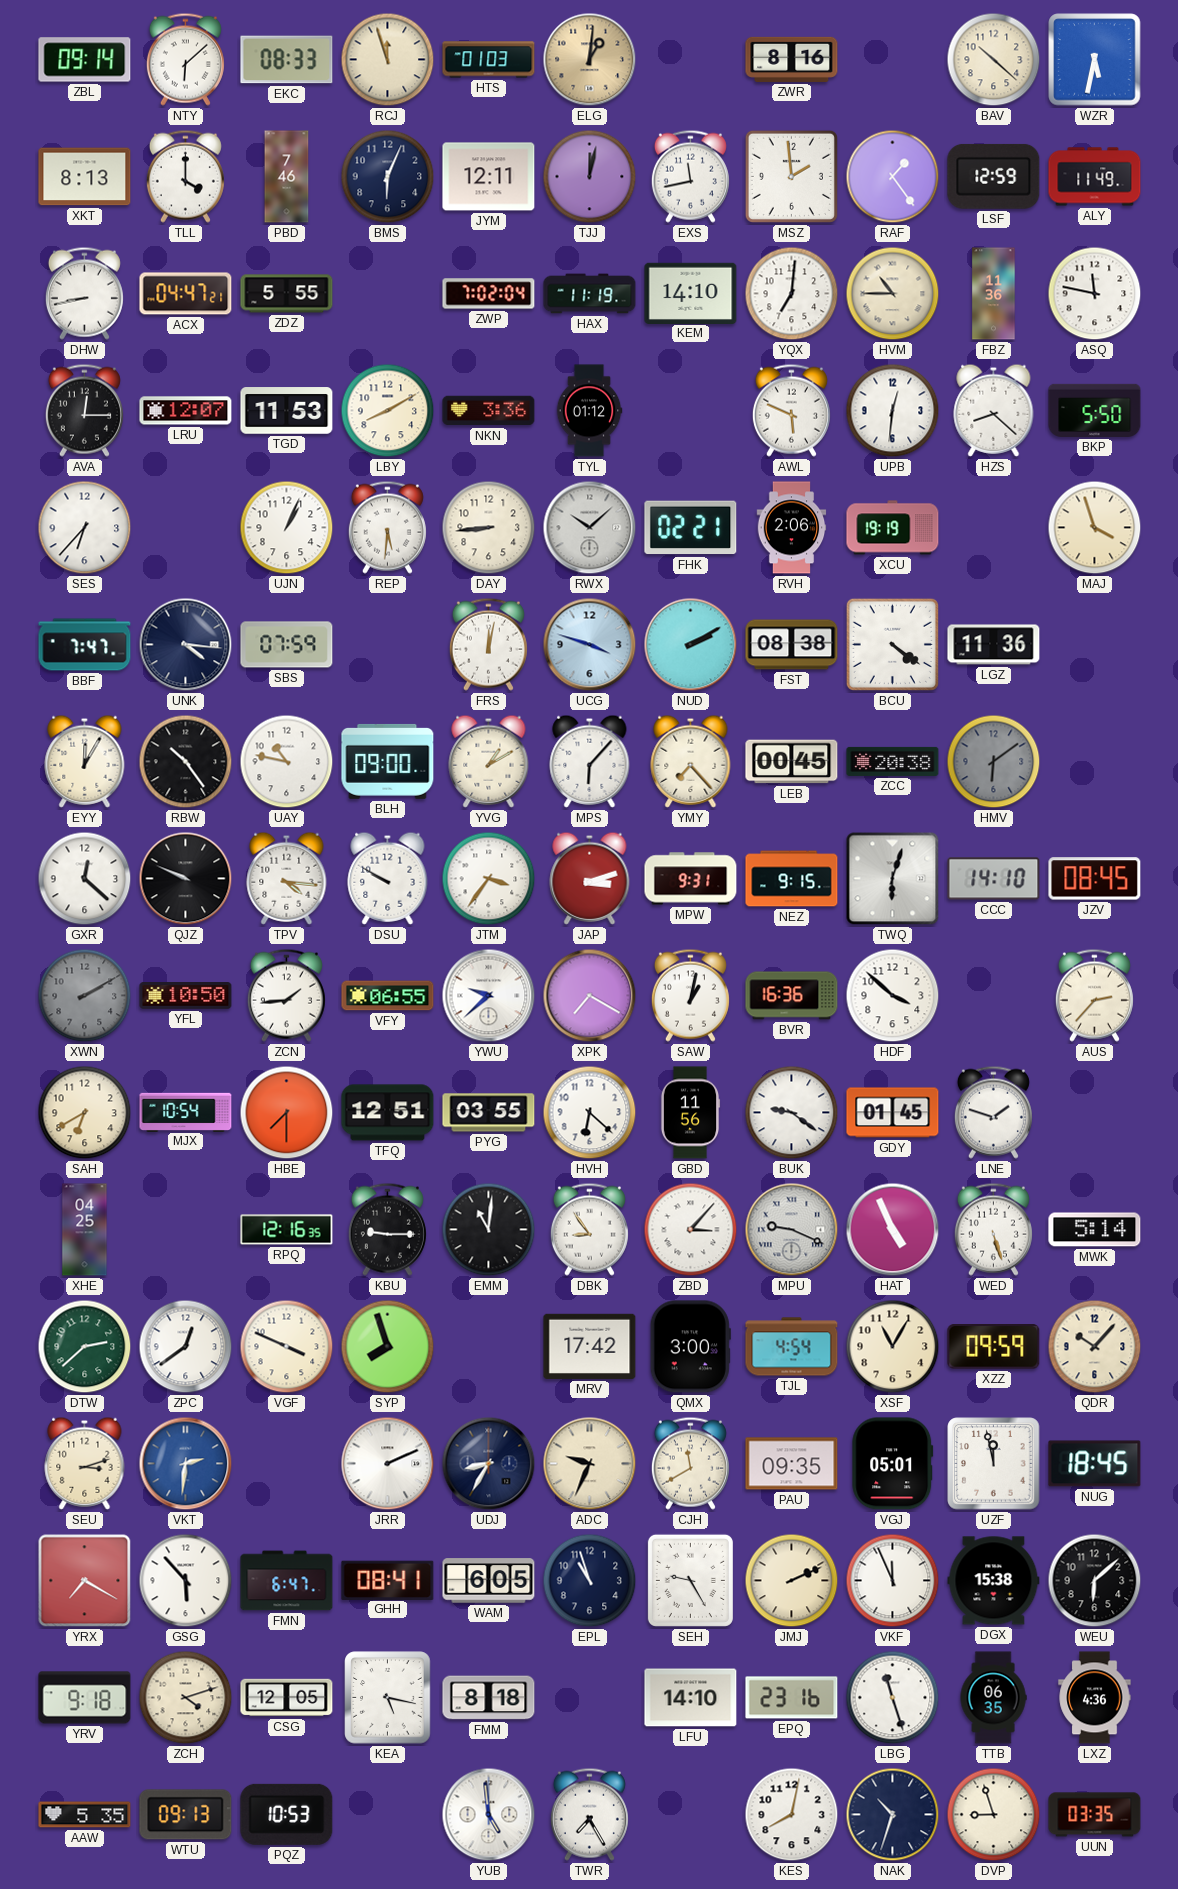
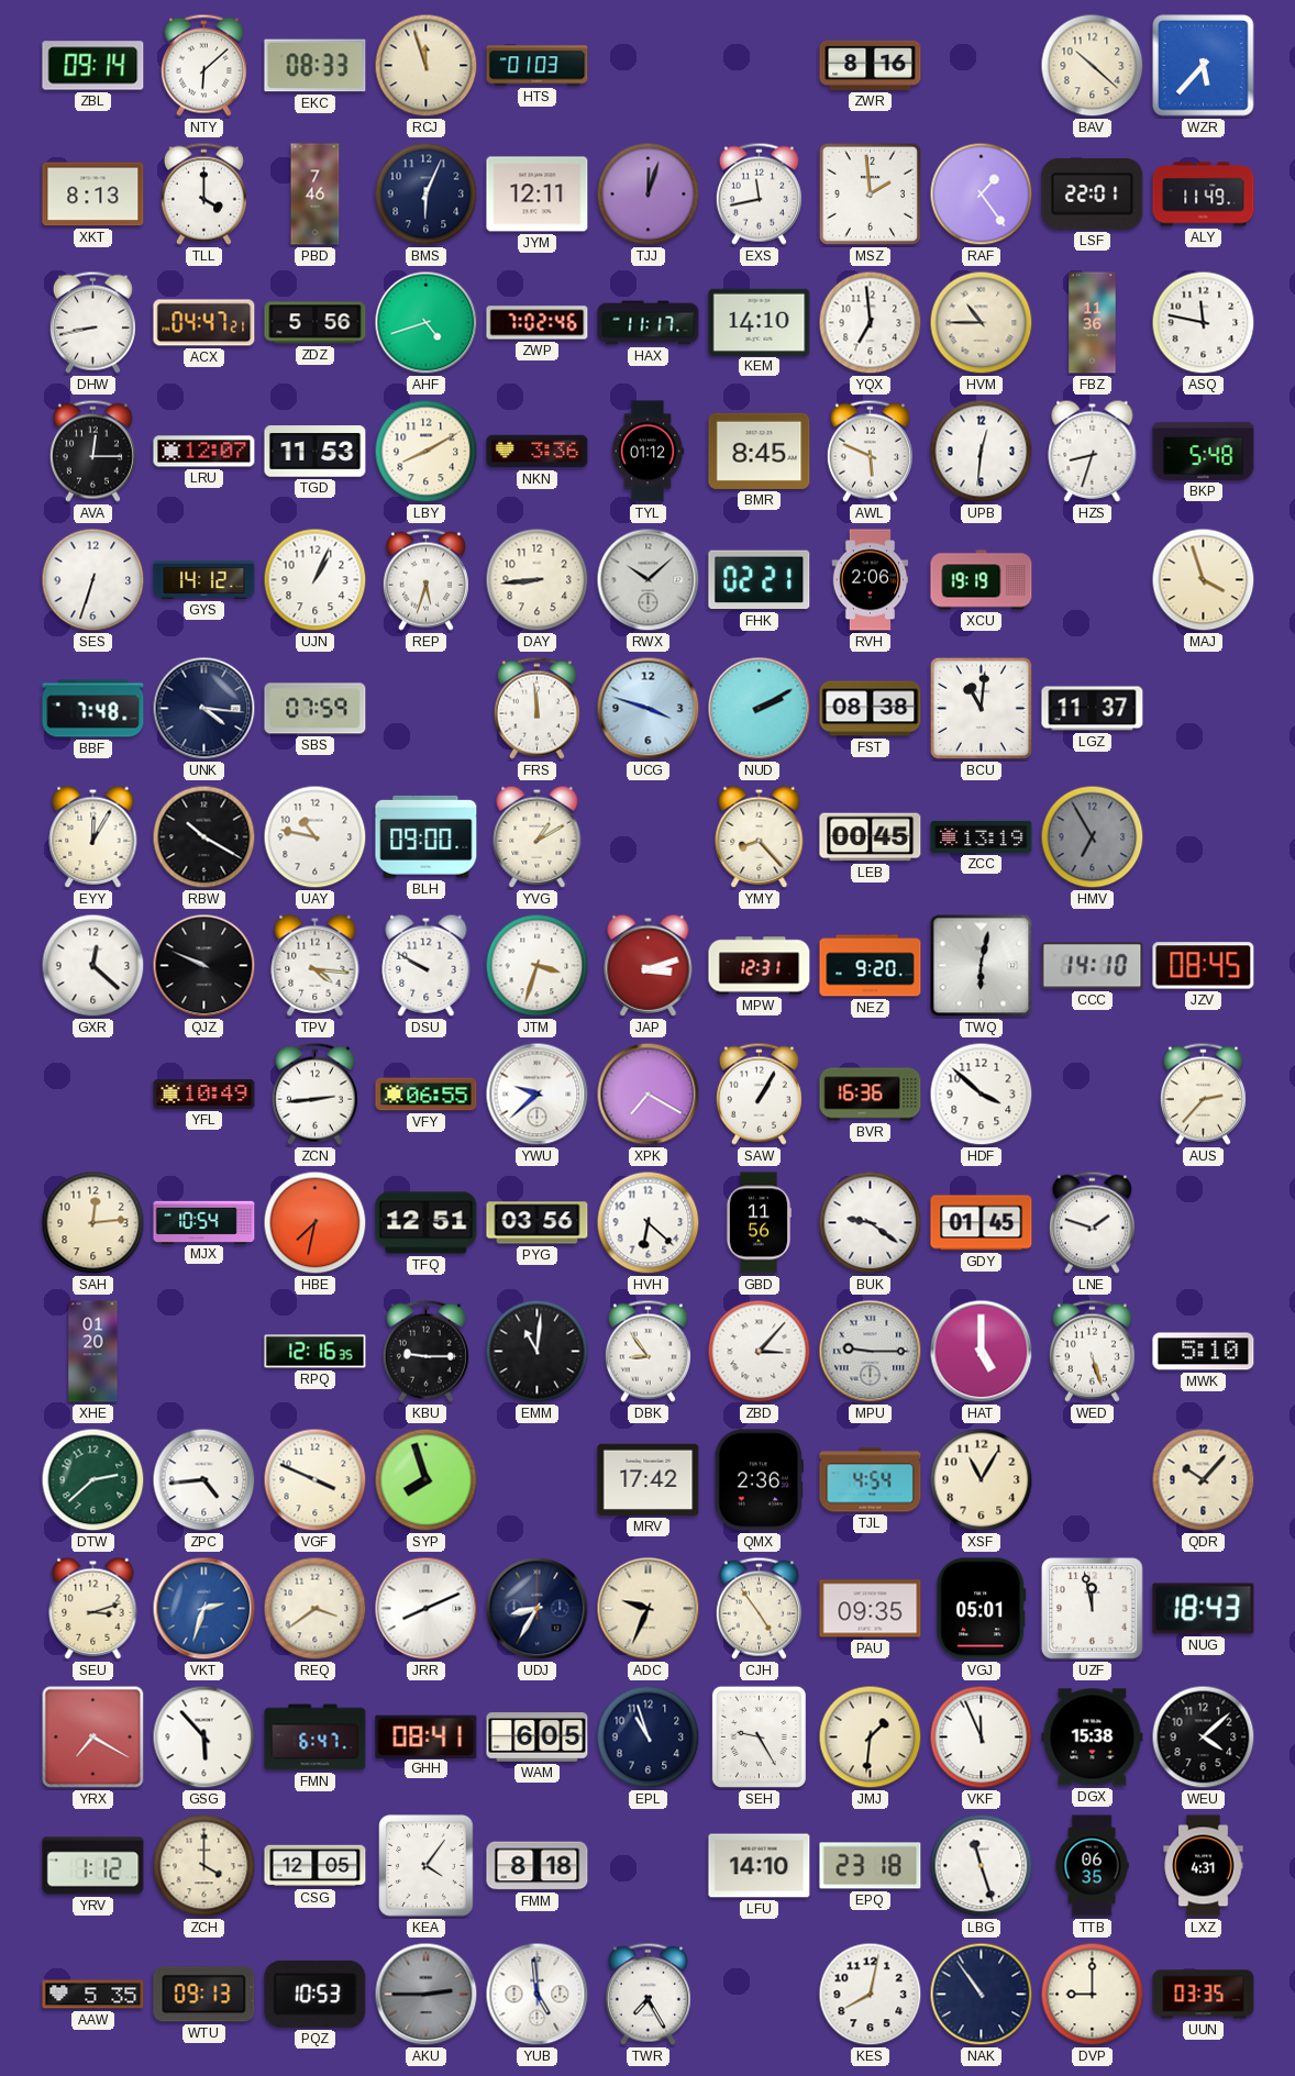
ELG: 1:01 -> none
WZR: 5:32 -> 5:37
TJJ: 12:02 -> 12:03
LSF: 12:59 -> 22:01
ZDZ: 5:55 -> 5:56
AHF: none -> 4:42
ZWP: 7:02:04 -> 7:02:46
HAX: 11:19 -> 11:17
YQX: 7:01 -> 6:59
BMR: none -> 8:45
HZS: 8:22 -> 8:33
BKP: 5:50 -> 5:48
SES: 6:37 -> 6:33
GYS: none -> 14:12
REP: 5:31 -> 5:33
BBF: 7:47 -> 7:48
FRS: 12:02 -> 11:59
BCU: 4:21 -> 11:01
LGZ: 11:36 -> 11:37
RBW: 10:24 -> 10:20
MPS: 6:07 -> none
YMY: 7:23 -> 8:23
ZCC: 20:38 -> 13:19
HMV: 6:09 -> 6:55
JTM: 3:36 -> 3:33
MPW: 9:31 -> 12:31
NEZ: 9:15 -> 9:20
TWQ: 6:03 -> 6:02
XWN: 2:10 -> none
YFL: 10:50 -> 10:49
ZCN: 1:44 -> 2:44
SAW: 1:02 -> 1:05
SAH: 6:40 -> 12:14
HBE: 7:30 -> 7:32
PYG: 03:55 -> 03:56
XHE: 04:25 -> 01:20
MPU: 9:19 -> 9:15
HAT: 4:56 -> 5:00
MWK: 5:14 -> 5:10
ZPC: 12:39 -> 4:44
QMX: 3:00 -> 2:36
XZZ: 09:59 -> none
VKT: 2:31 -> 2:33
REQ: none -> 3:39
JRR: 2:11 -> 8:11
CJH: 11:40 -> 4:54
NUG: 18:45 -> 18:43
JMJ: 2:11 -> 1:31
WEU: 6:08 -> 4:08
YRV: 9:18 -> 1:12
ZCH: 4:12 -> 4:00
KEA: 5:17 -> 4:06
EPQ: 23:16 -> 23:18
LXZ: 4:36 -> 4:31
AKU: none -> 2:45
NAK: 10:33 -> 10:54
DVP: 8:57 -> 9:00
